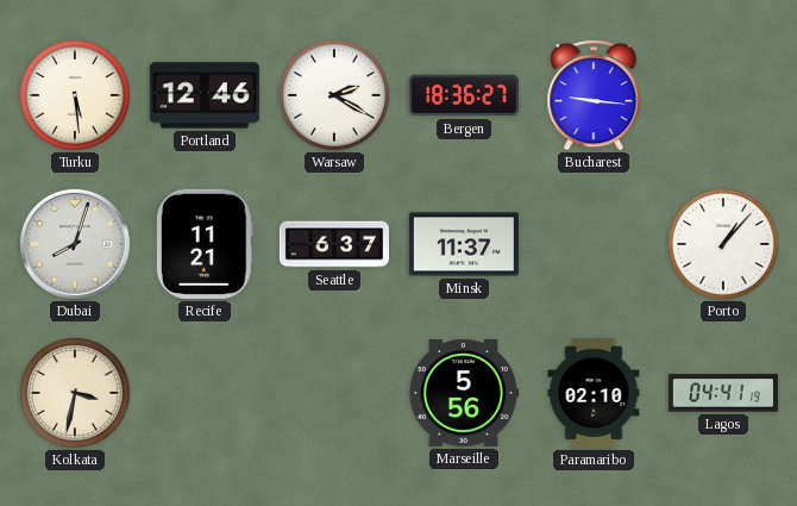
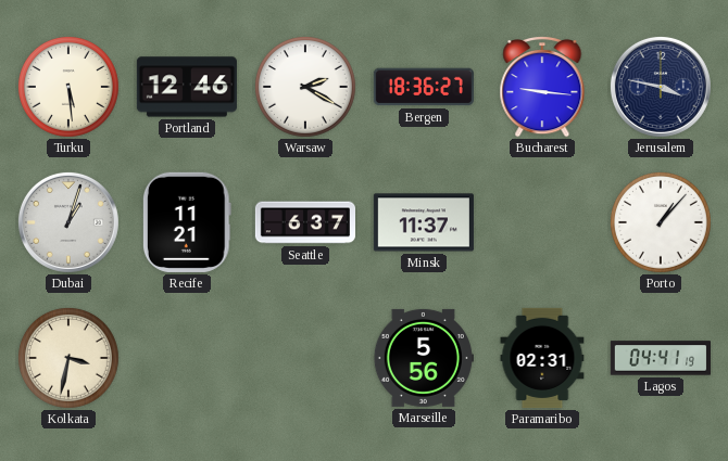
Jerusalem: none -> 3:47
Dubai: 8:03 -> 1:03
Paramaribo: 02:10 -> 02:31
